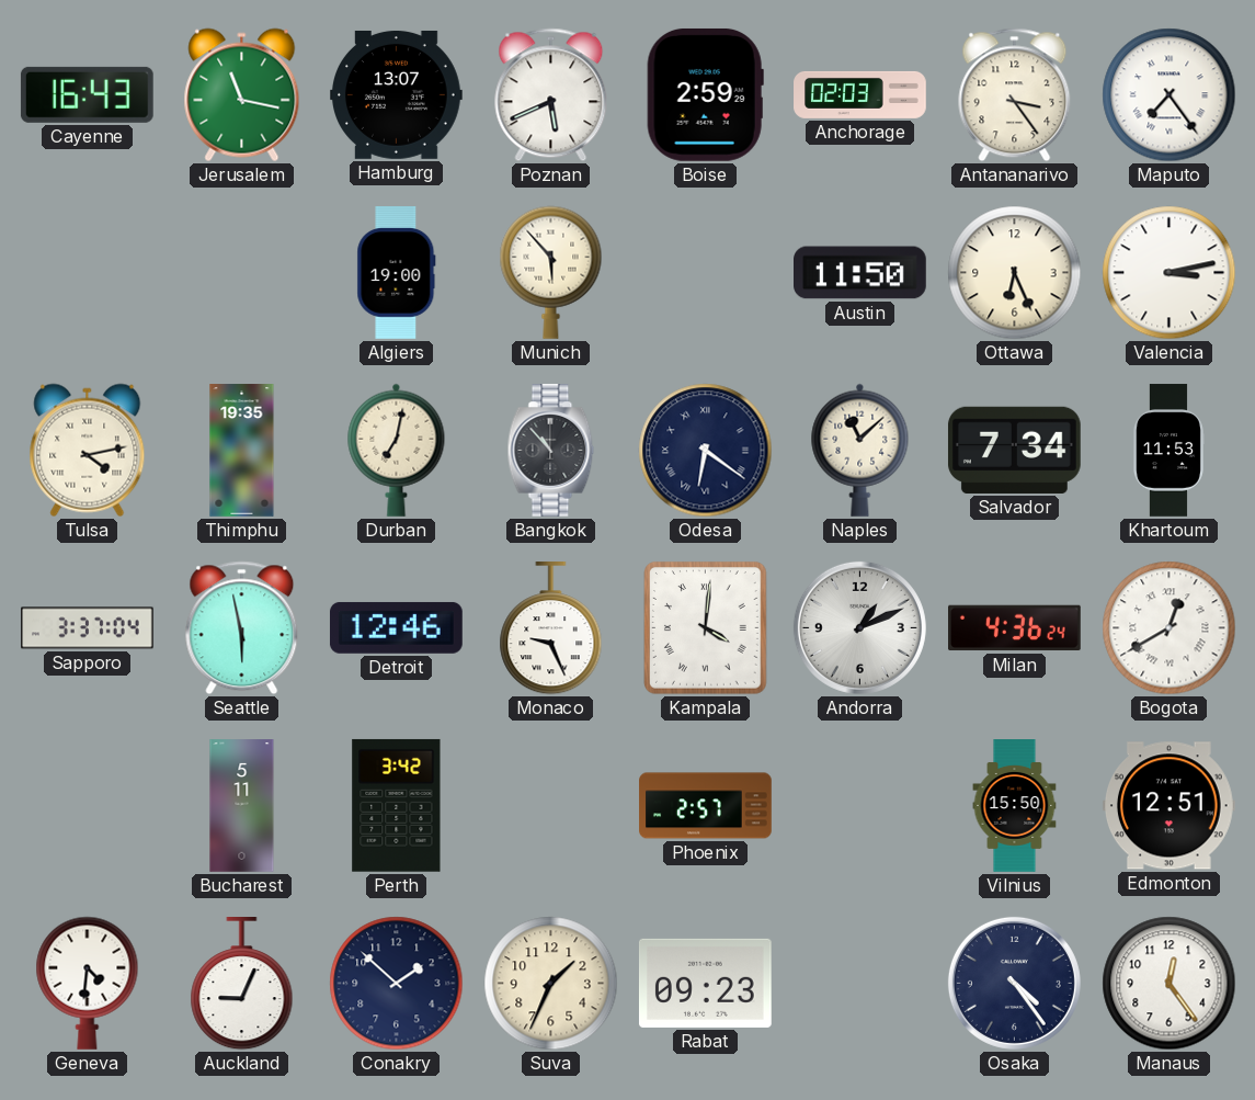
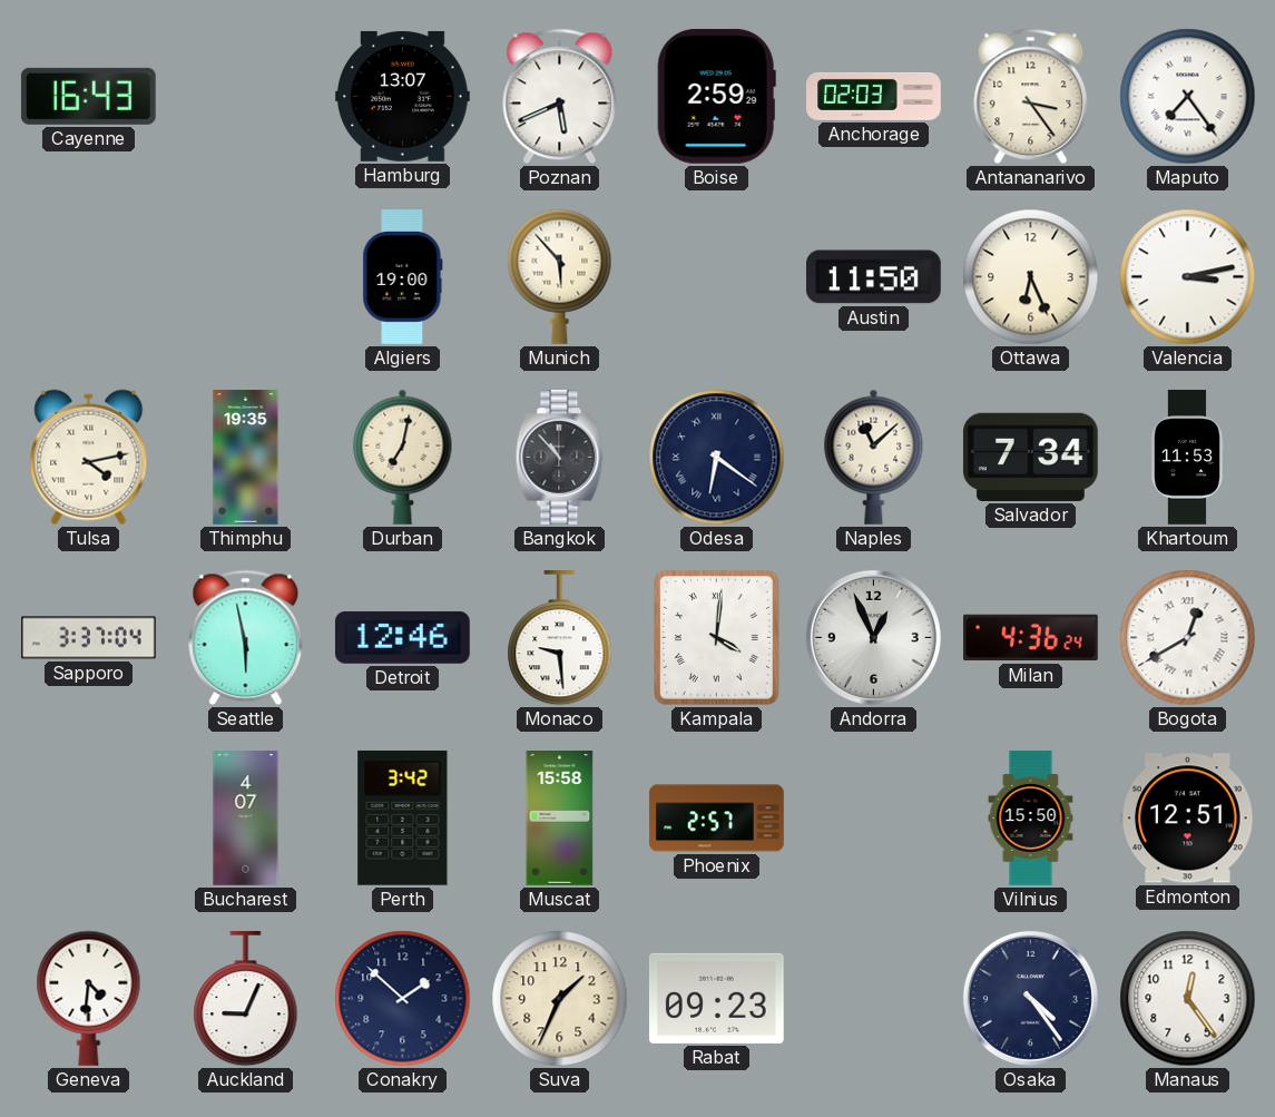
Jerusalem: 11:17 -> none
Monaco: 9:26 -> 9:29
Andorra: 1:11 -> 12:56
Bucharest: 5:11 -> 4:07
Muscat: none -> 15:58
